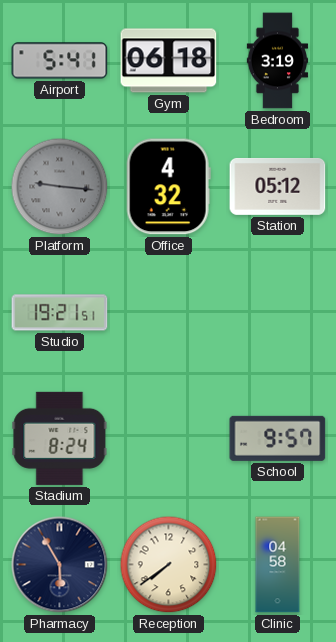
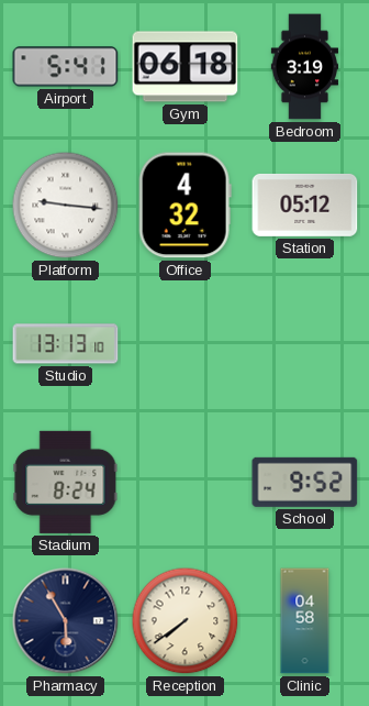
Platform dial: grey -> white
Studio: 19:21 -> 13:13
School: 9:57 -> 9:52
